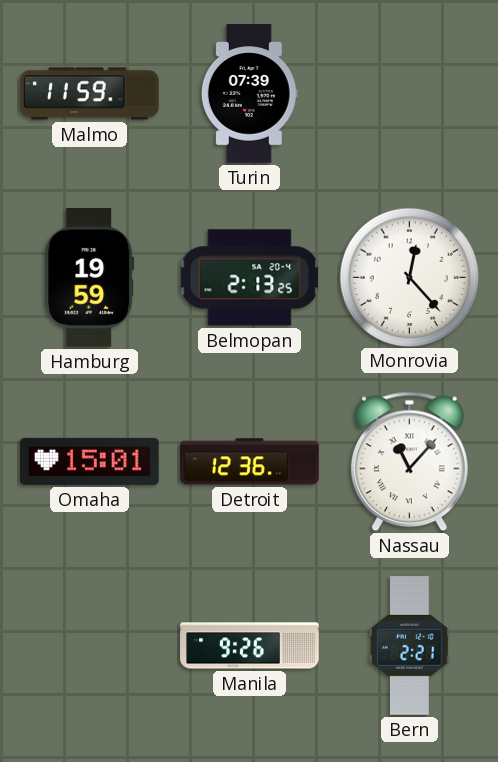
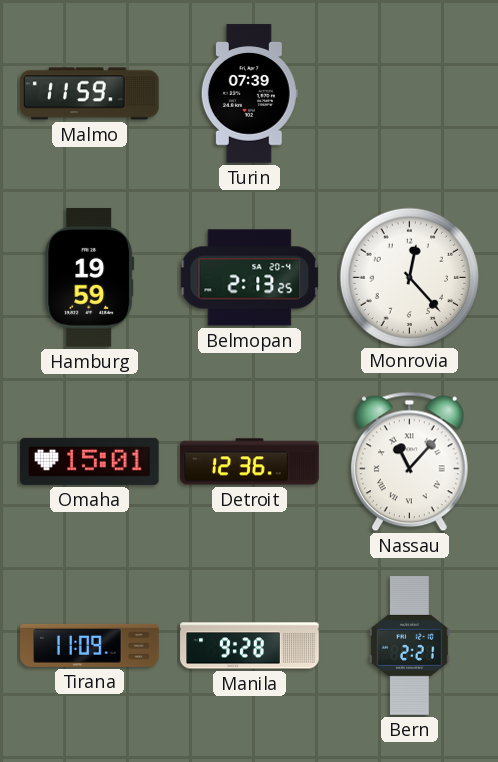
Tirana: none -> 11:09
Manila: 9:26 -> 9:28
